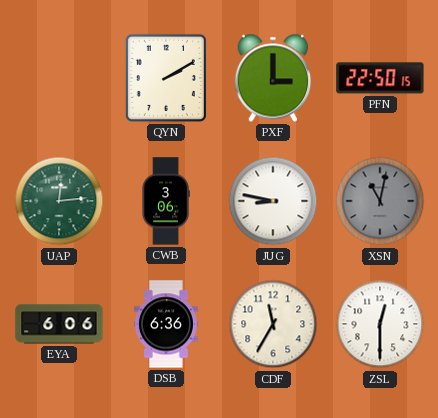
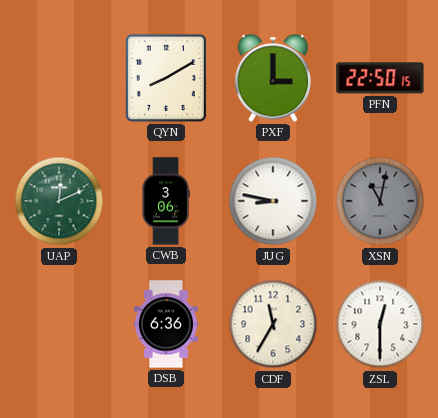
QYN: 2:10 -> 8:10
UAP: 12:14 -> 12:11
EYA: 6:06 -> none
